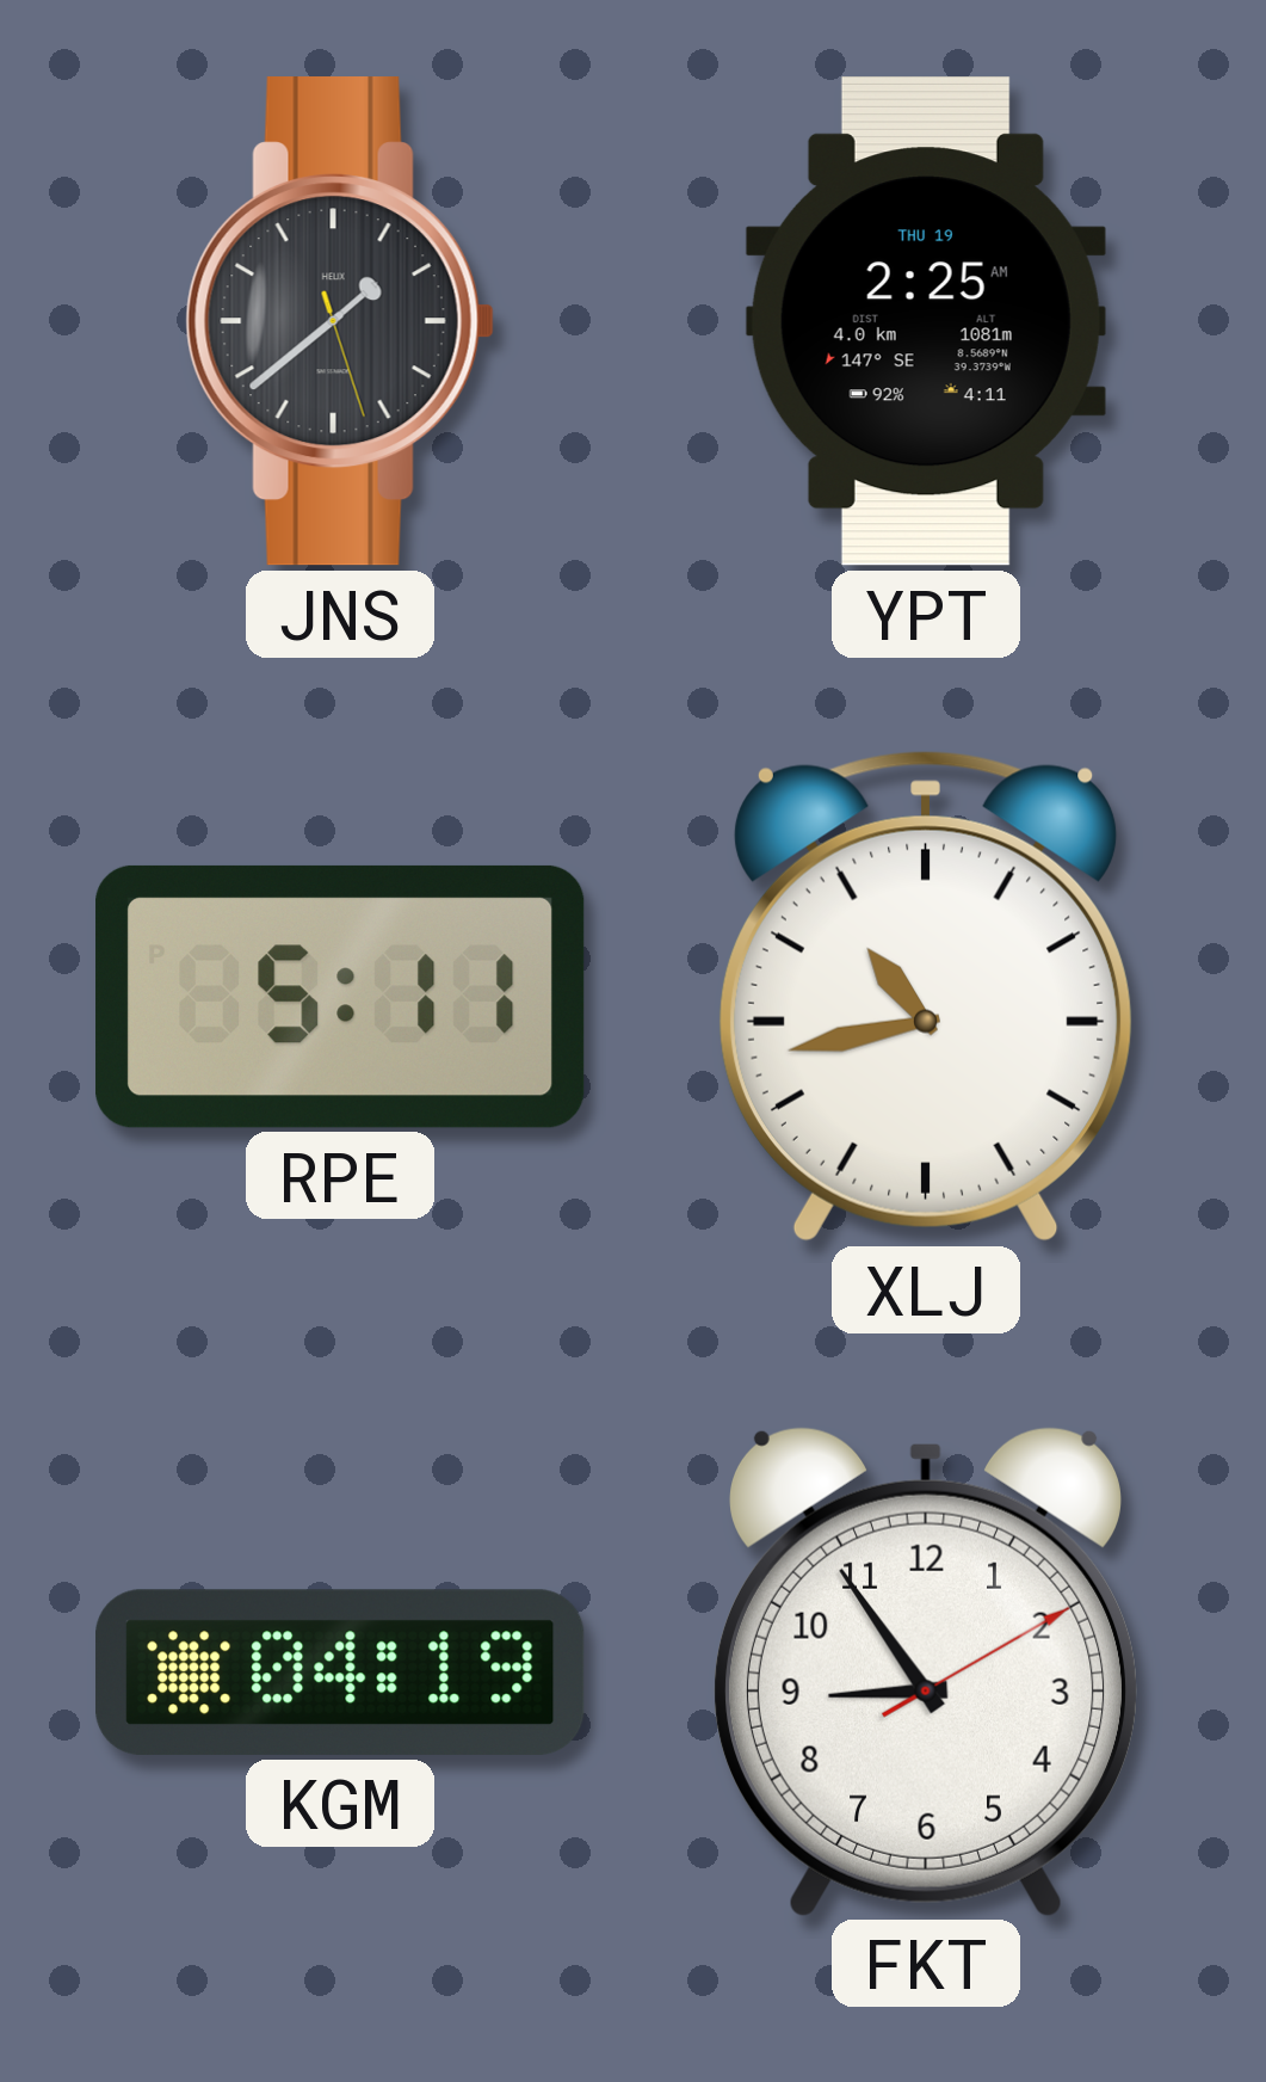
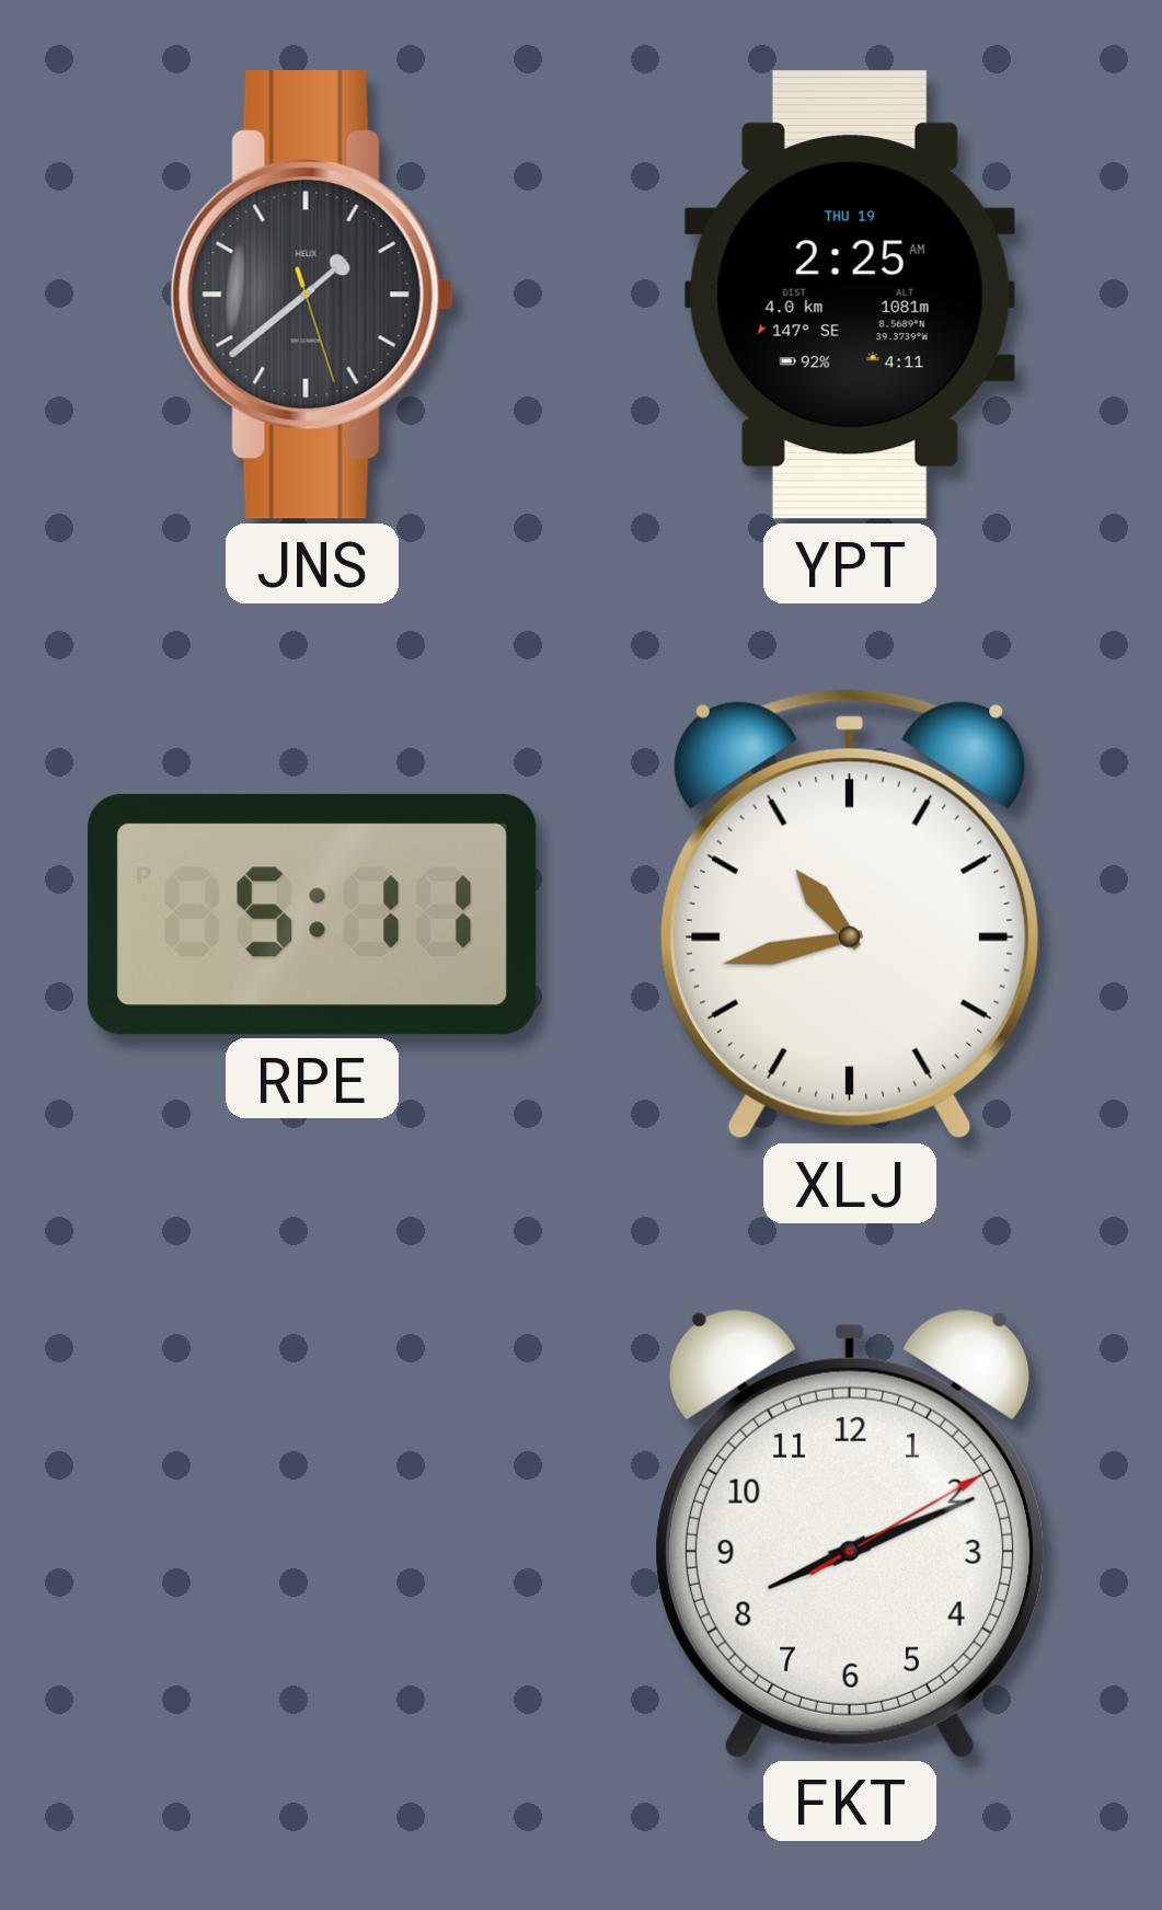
KGM: 04:19 -> none
FKT: 8:54 -> 8:11
